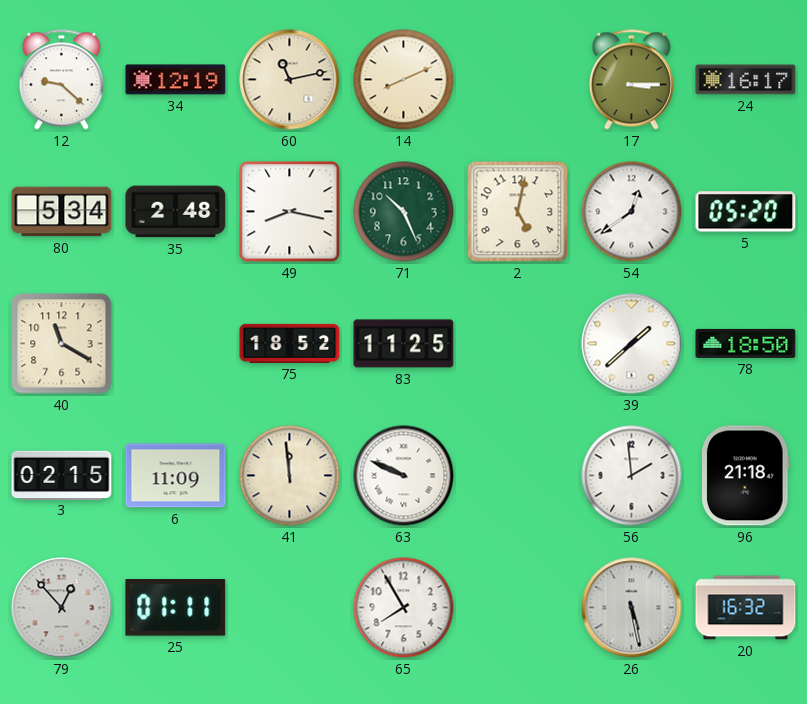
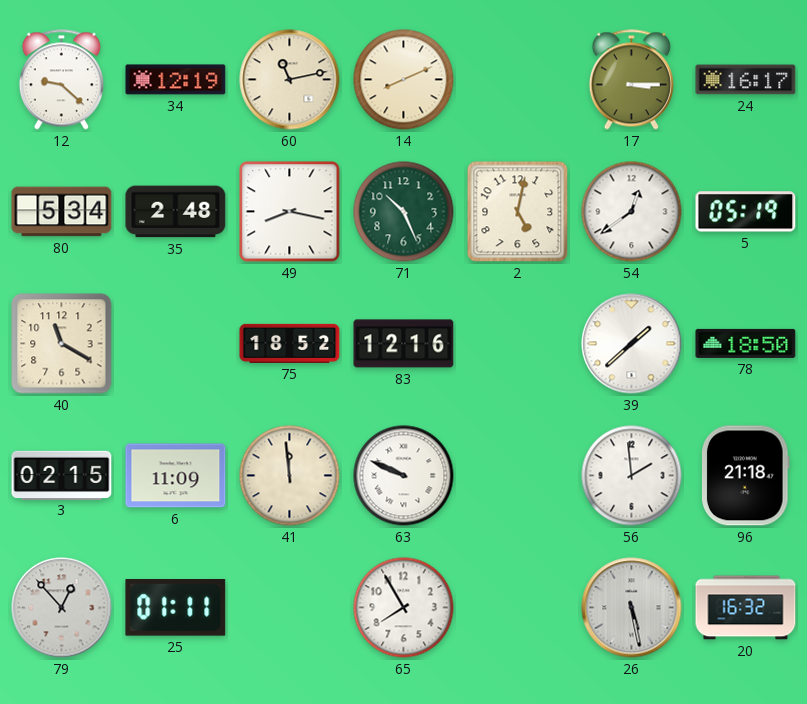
5: 05:20 -> 05:19
83: 11:25 -> 12:16
